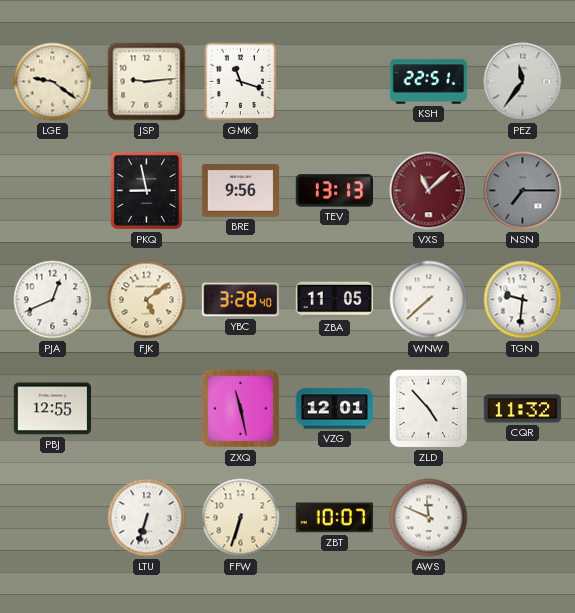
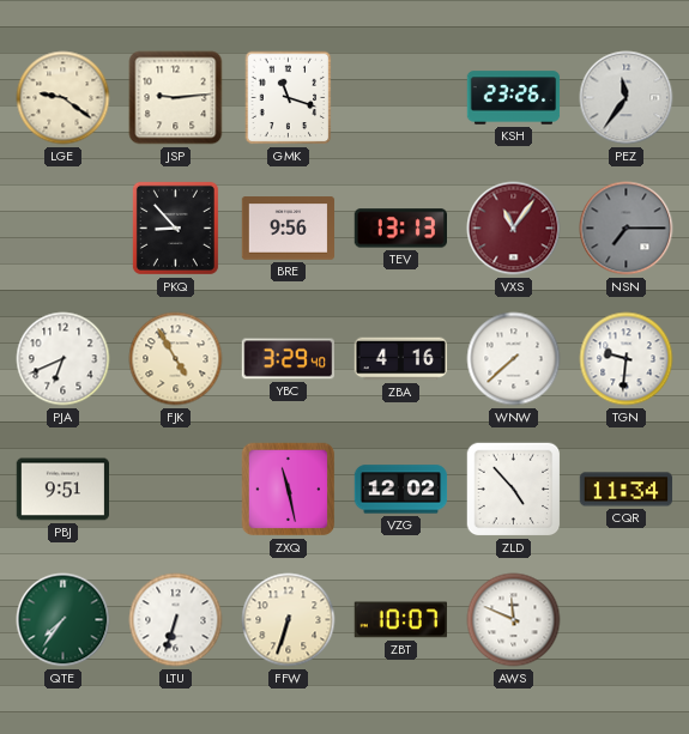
KSH: 22:51 -> 23:26
PKQ: 8:58 -> 8:53
VXS: 11:08 -> 11:06
PJA: 12:41 -> 6:41
FJK: 5:09 -> 4:55
YBC: 3:28 -> 3:29
ZBA: 11:05 -> 4:16
PBJ: 12:55 -> 9:51
VZG: 12:01 -> 12:02
CQR: 11:32 -> 11:34
QTE: none -> 7:36
